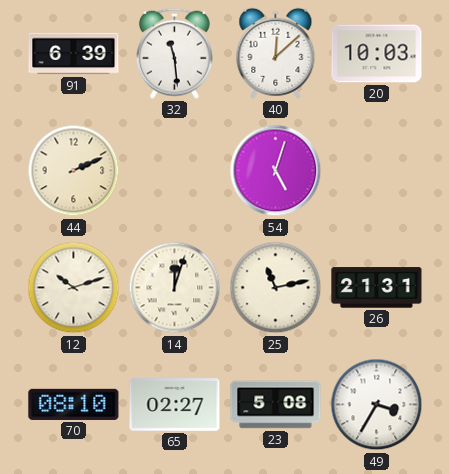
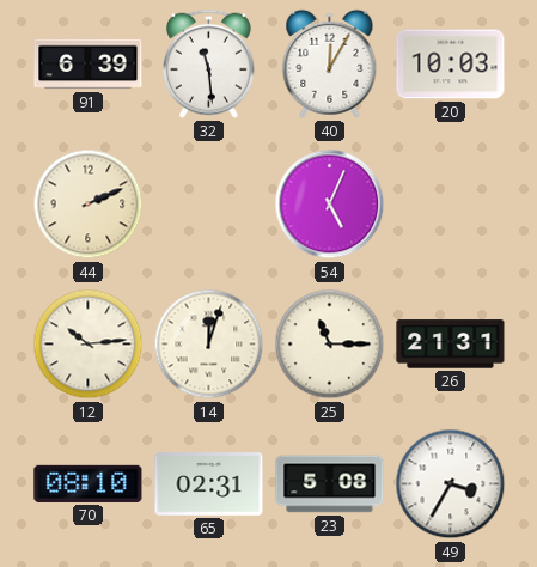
40: 12:08 -> 12:05
54: 5:03 -> 5:04
12: 10:12 -> 10:14
25: 11:13 -> 11:15
65: 02:27 -> 02:31
